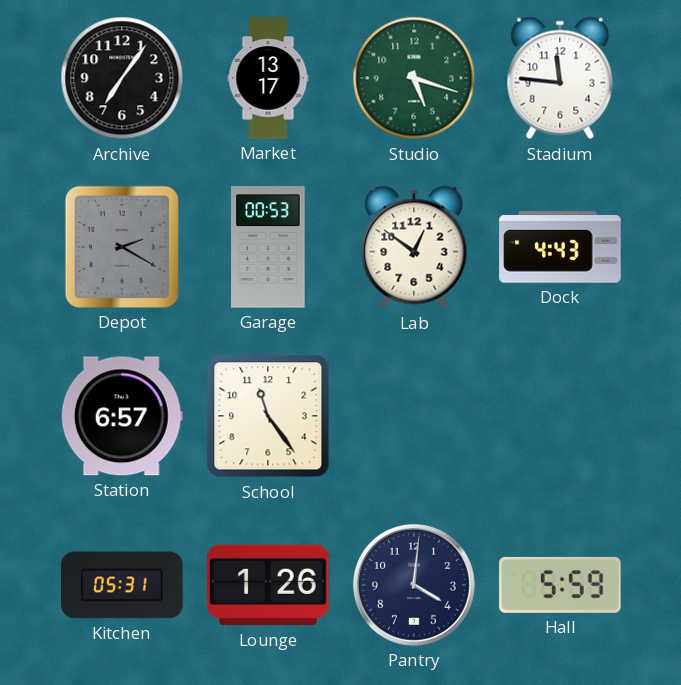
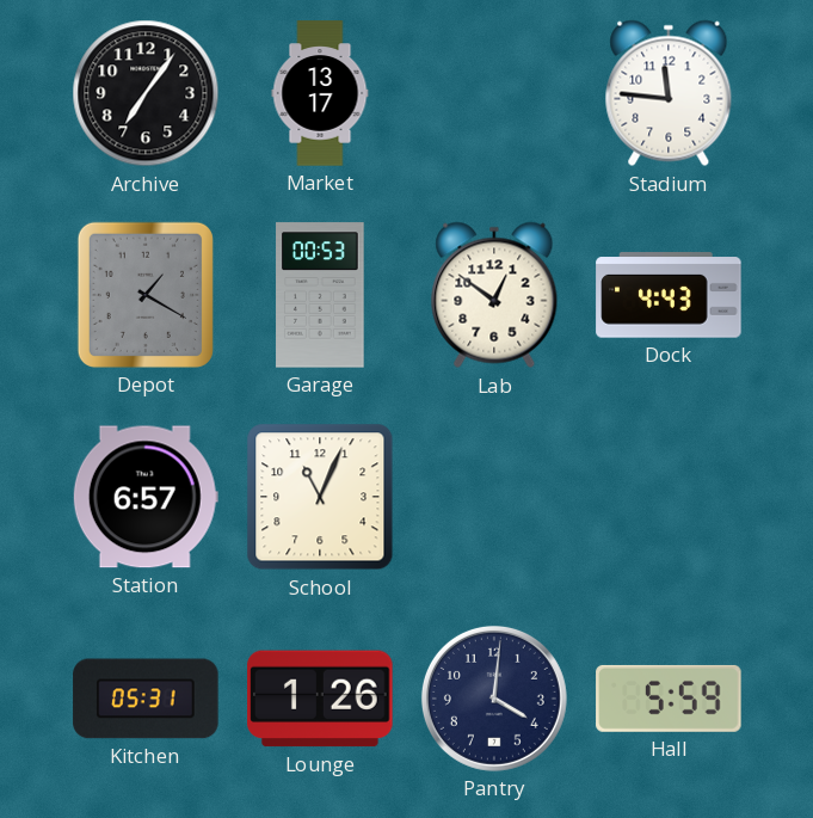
Studio: 5:18 -> none
Depot: 2:20 -> 1:20
School: 11:24 -> 11:04
